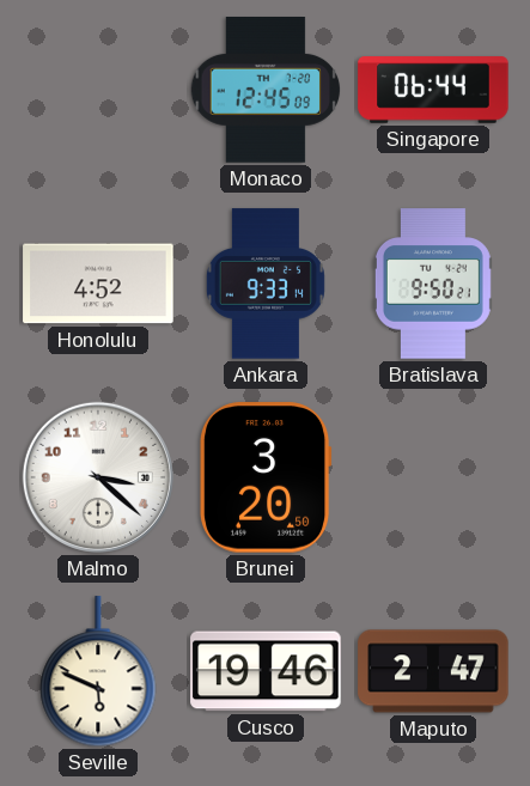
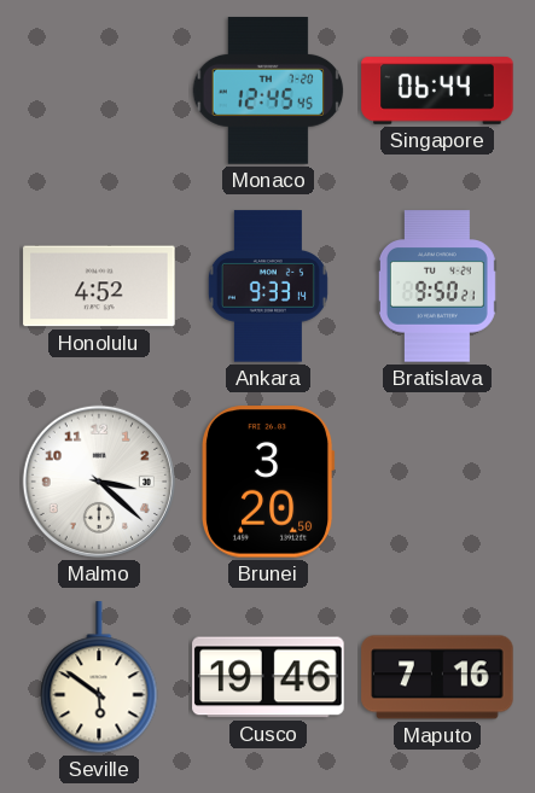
Monaco: 12:45:09 -> 12:45:45
Seville: 5:49 -> 5:51
Maputo: 2:47 -> 7:16
